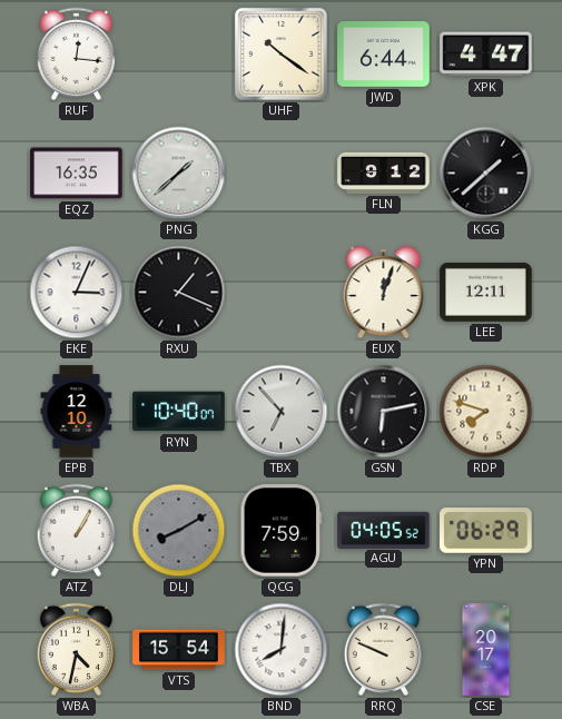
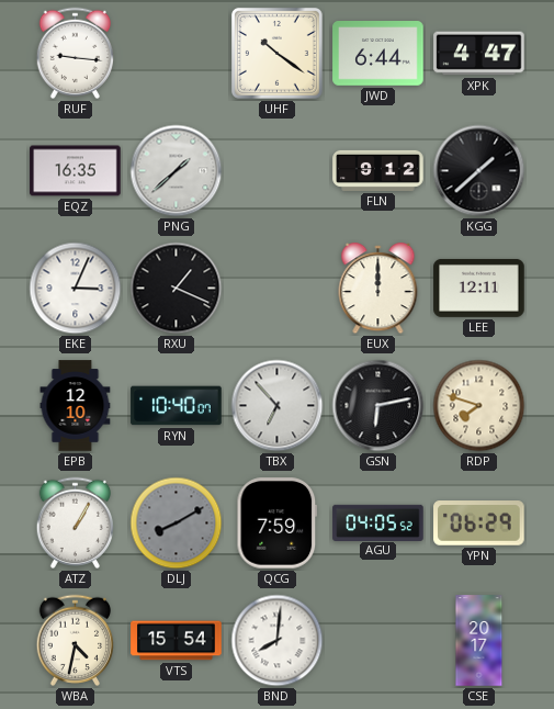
RUF: 12:16 -> 9:16
EUX: 12:03 -> 12:00
RRQ: 9:49 -> none
